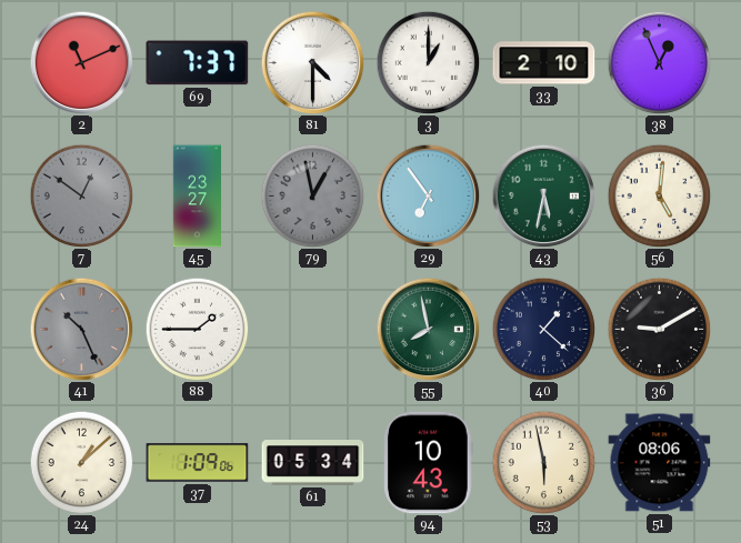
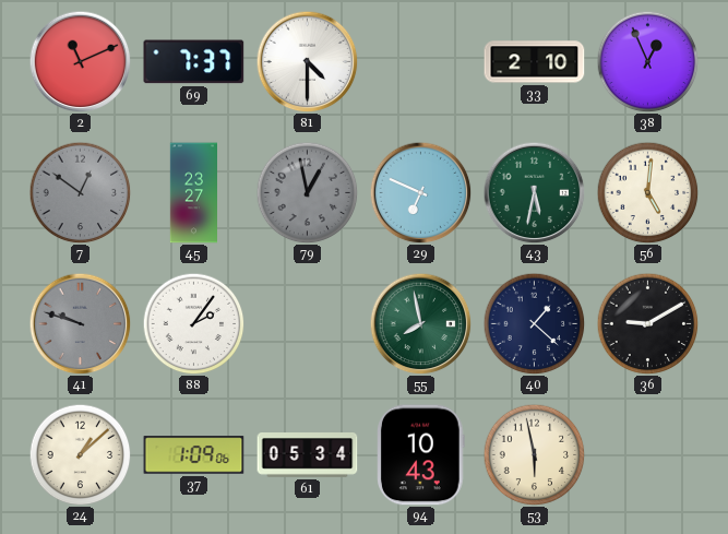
3: 1:00 -> none
29: 6:54 -> 6:49
41: 10:26 -> 9:48
88: 1:45 -> 2:06
51: 08:06 -> none
